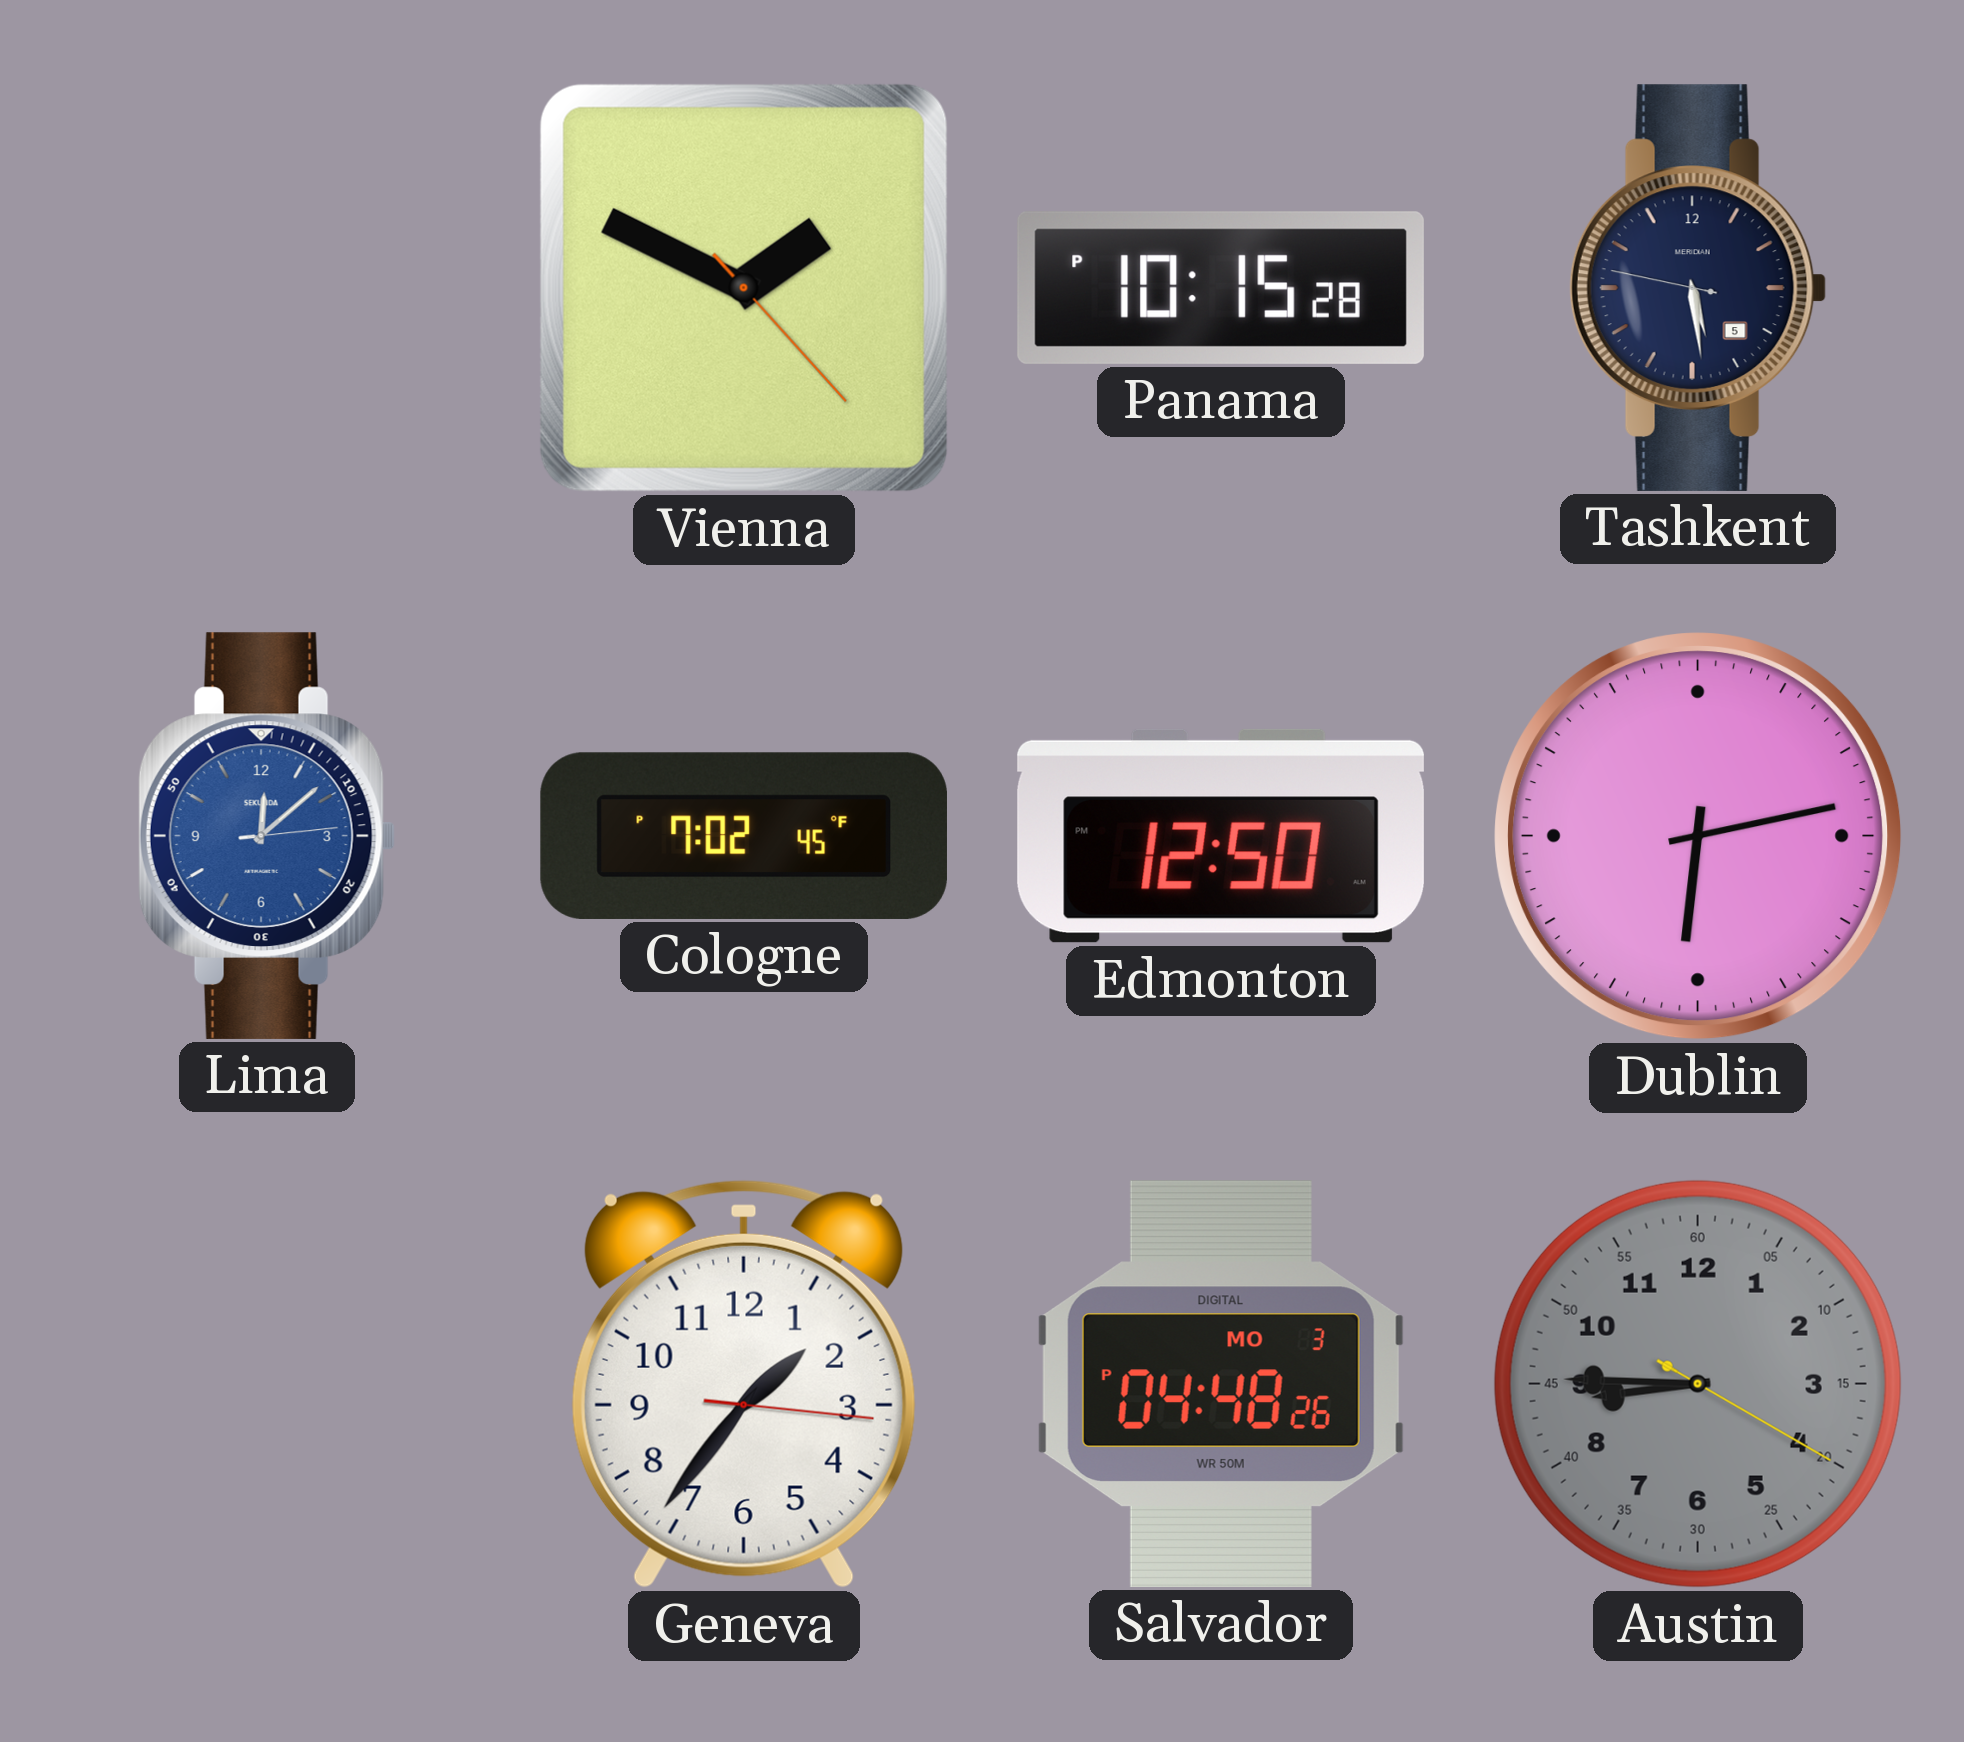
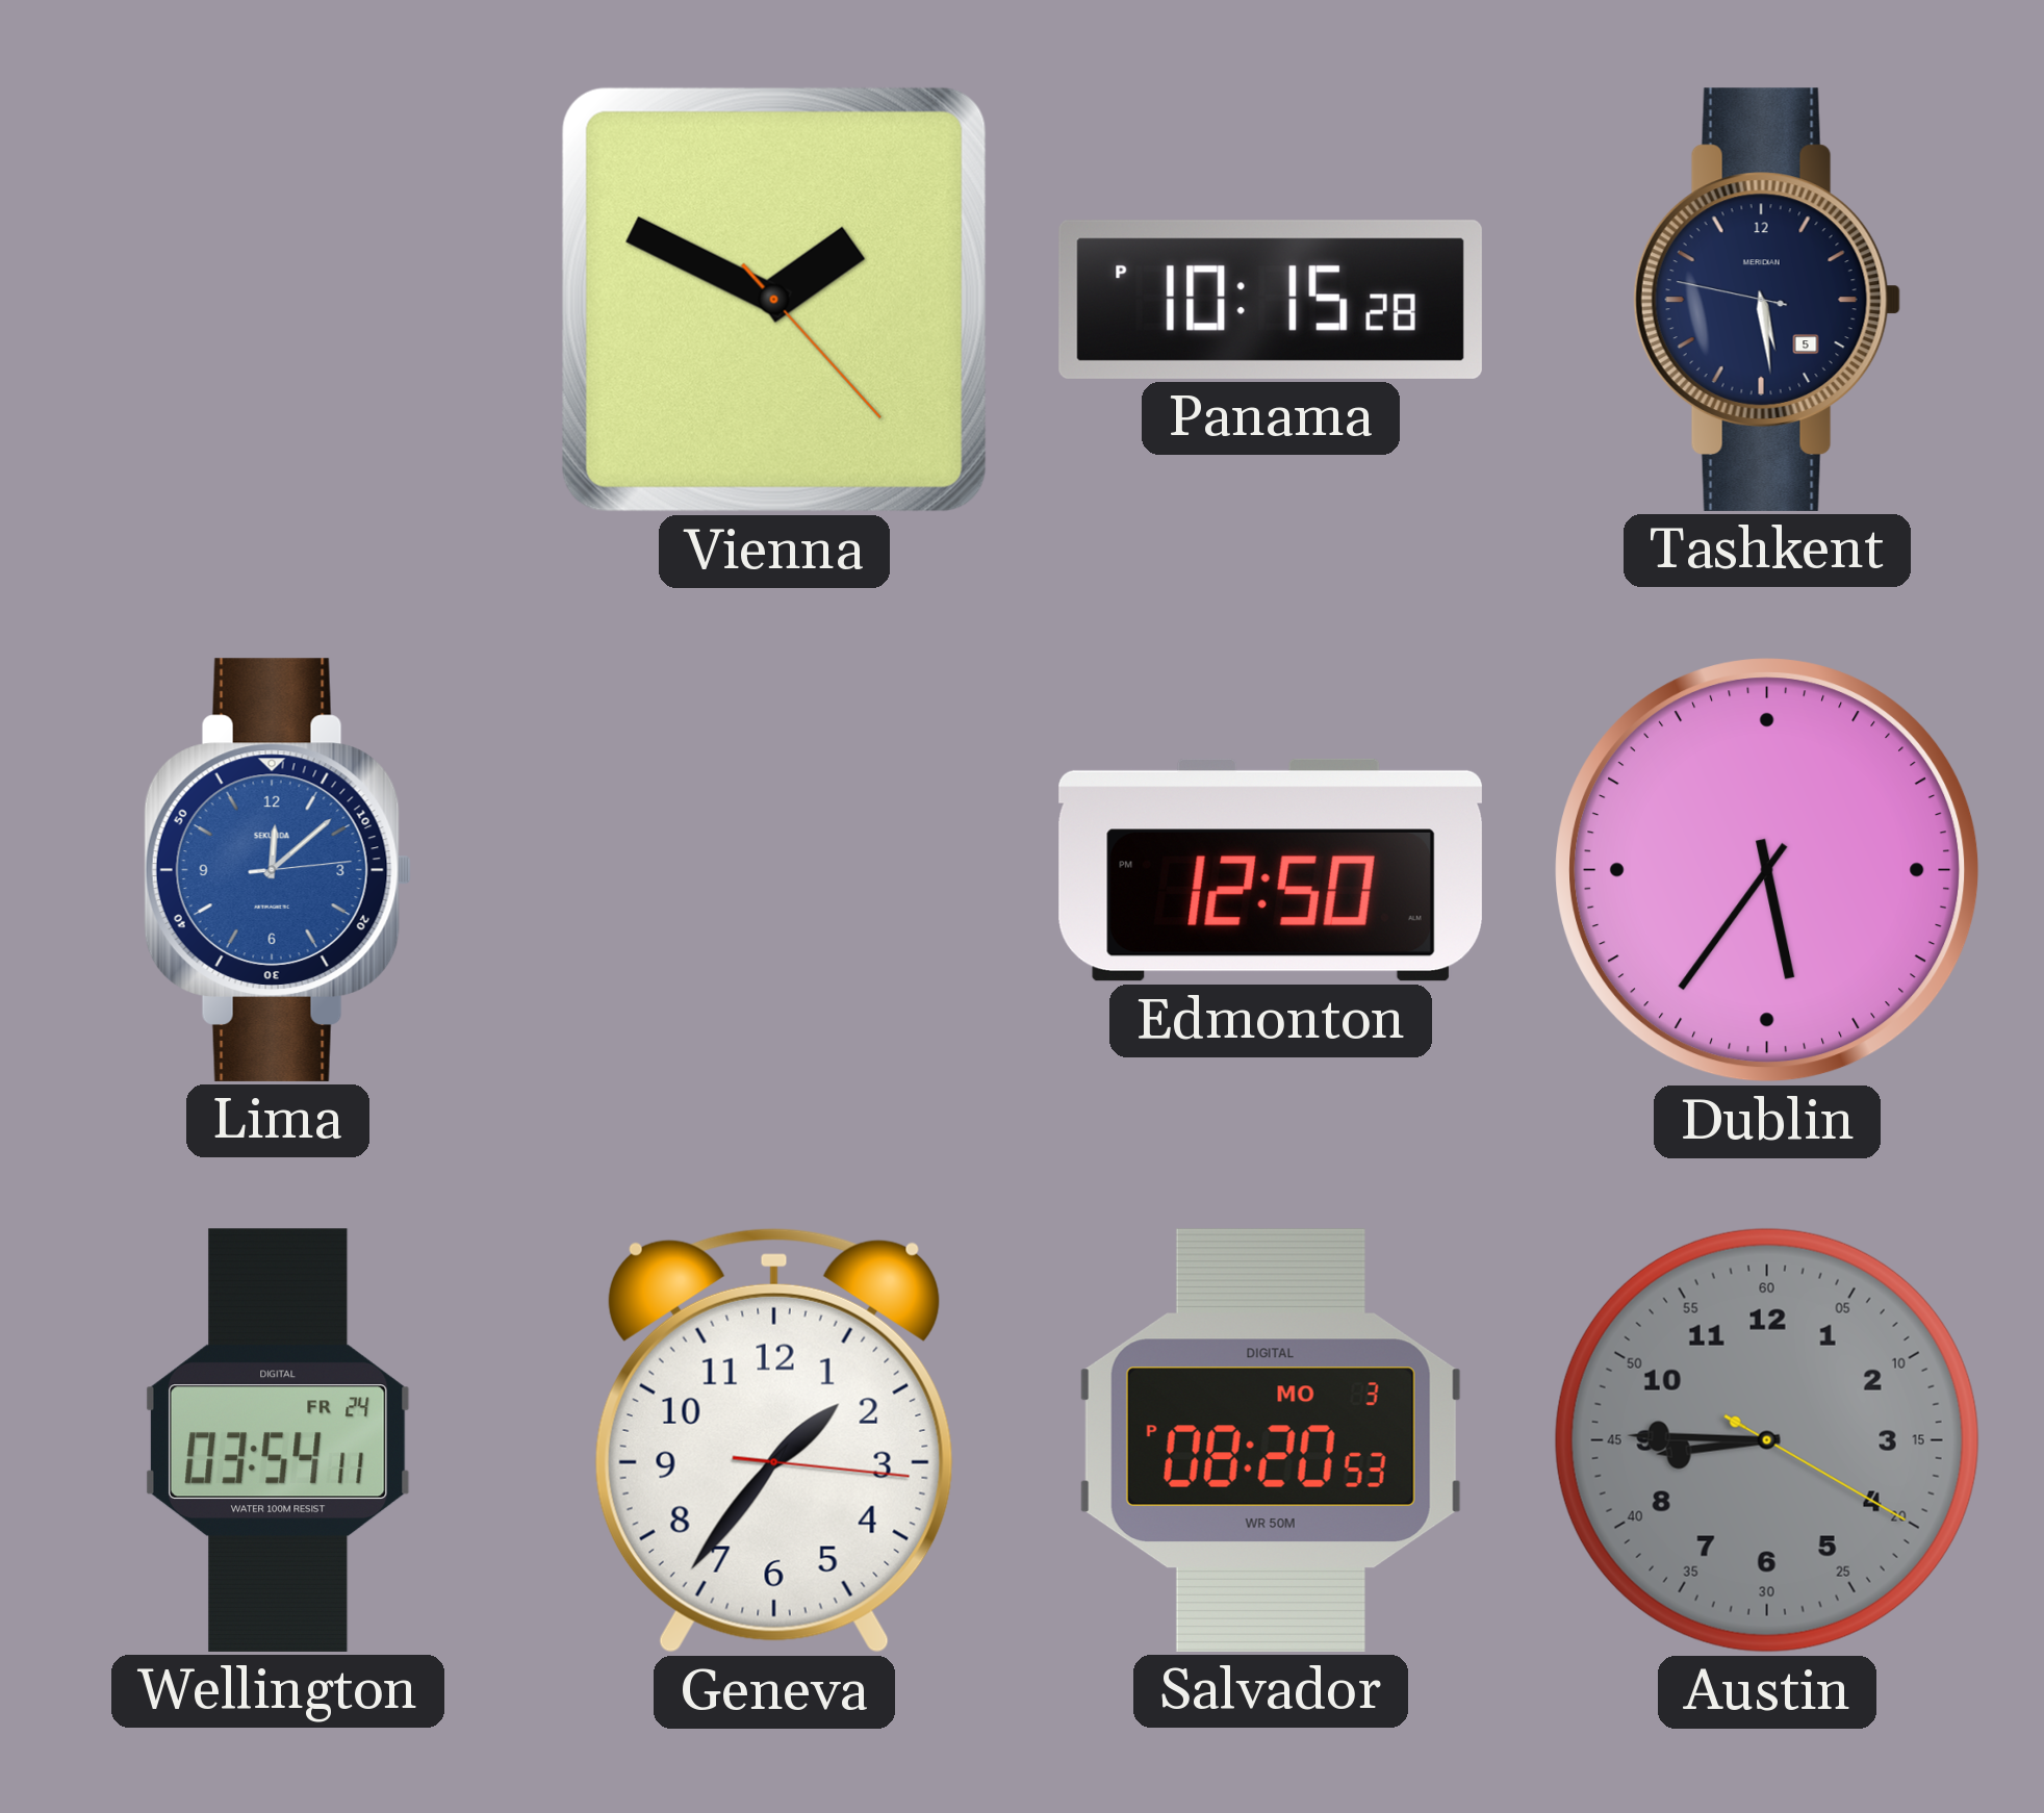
Cologne: 7:02 -> none
Dublin: 6:13 -> 5:36
Wellington: none -> 03:54
Salvador: 04:48 -> 08:20
